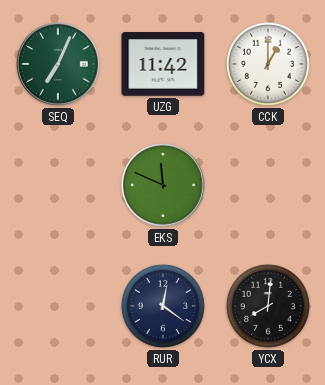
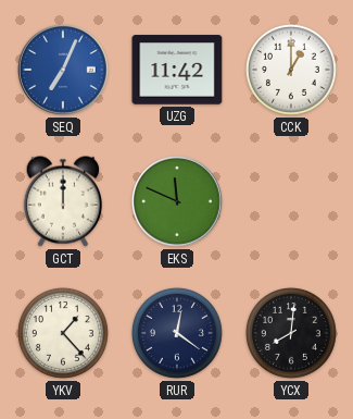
SEQ dial: green -> blue
GCT: none -> 12:00
YKV: none -> 1:23
